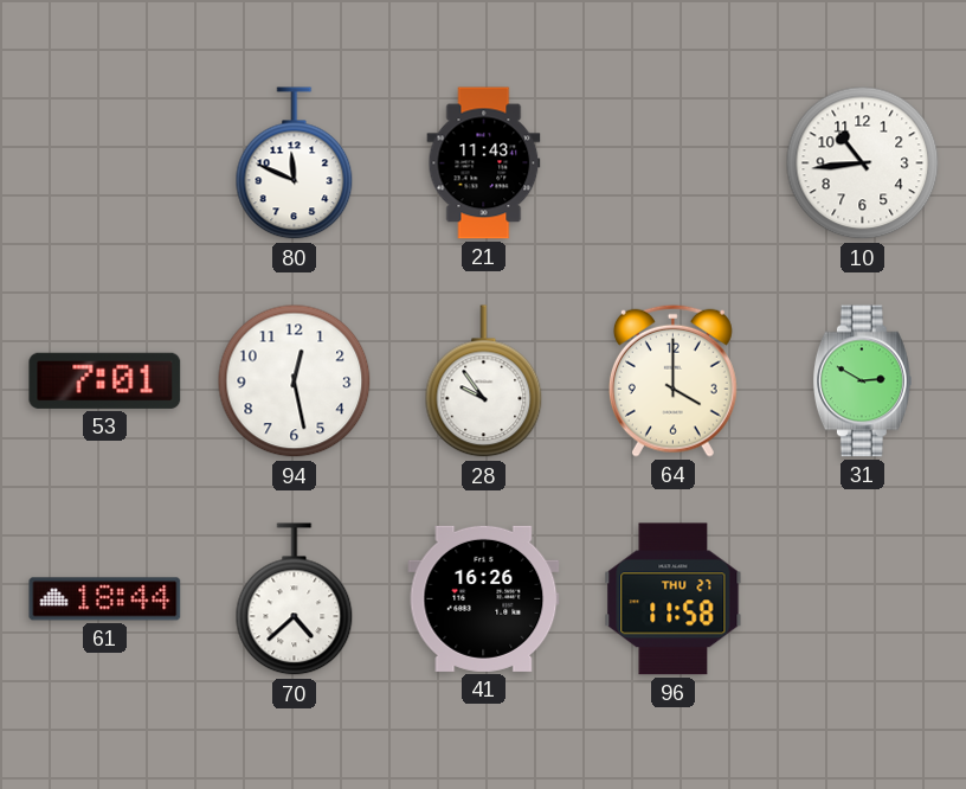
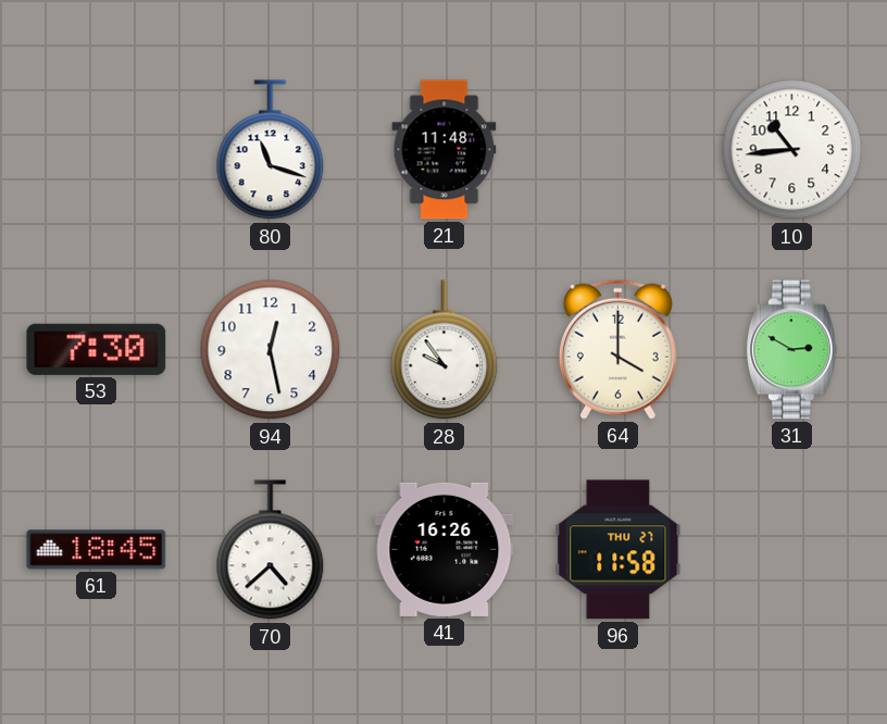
80: 11:49 -> 11:18
21: 11:43 -> 11:48
53: 7:01 -> 7:30
61: 18:44 -> 18:45
